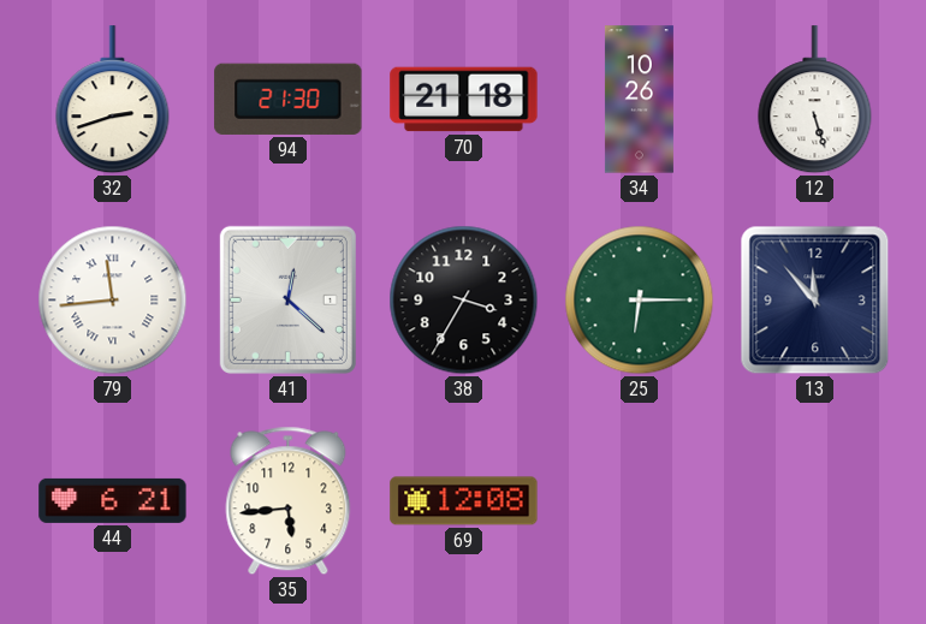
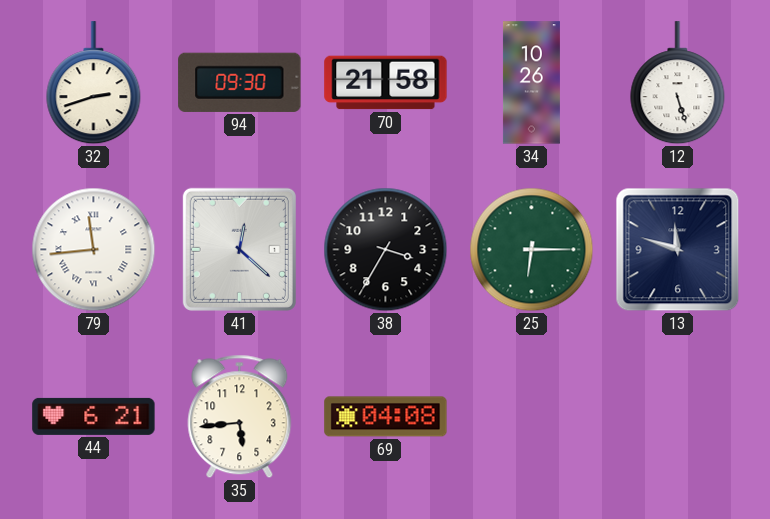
94: 21:30 -> 09:30
70: 21:18 -> 21:58
13: 11:53 -> 11:48
69: 12:08 -> 04:08
